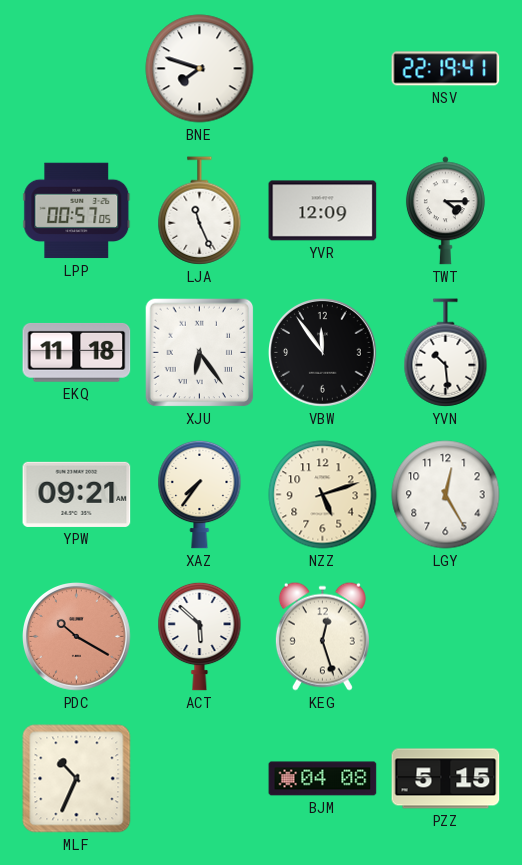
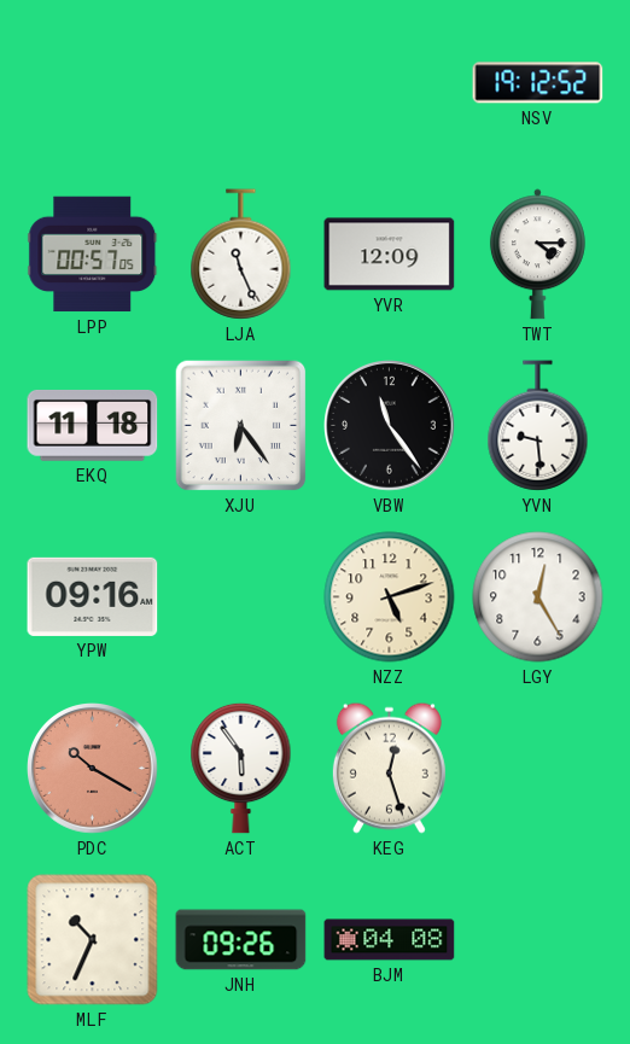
BNE: 7:48 -> none
NSV: 22:19 -> 19:12
VBW: 11:54 -> 11:24
YVN: 10:29 -> 9:29
YPW: 09:21 -> 09:16
XAZ: 7:36 -> none
ACT: 5:52 -> 5:54
JNH: none -> 09:26
PZZ: 5:15 -> none
